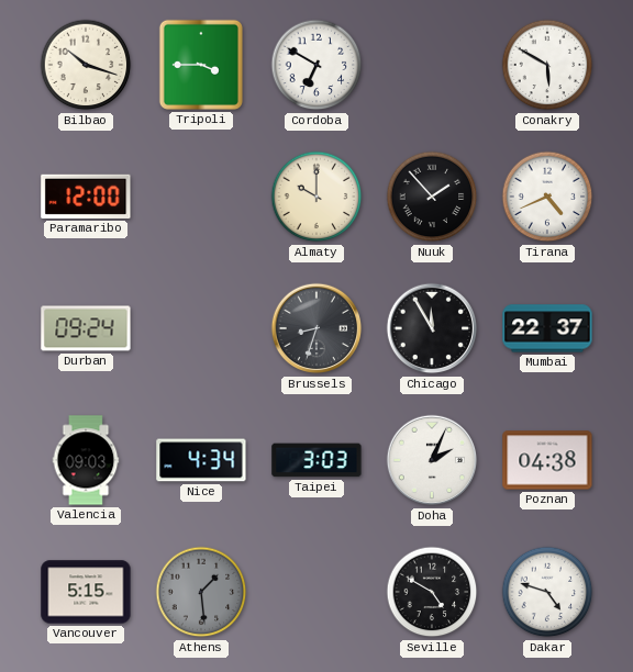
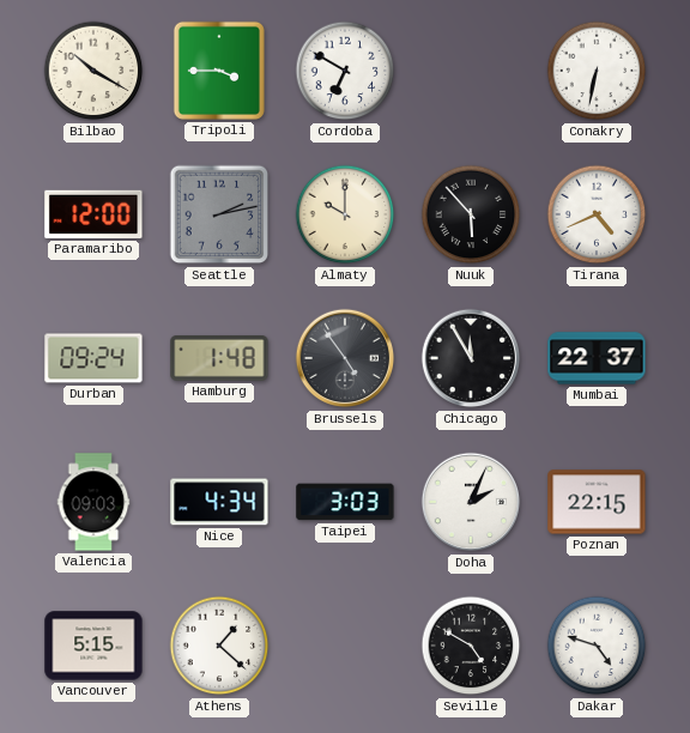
Bilbao: 10:18 -> 10:20
Conakry: 5:50 -> 6:32
Seattle: none -> 2:13
Nuuk: 1:53 -> 5:53
Hamburg: none -> 1:48
Brussels: 8:33 -> 4:54
Poznan: 04:38 -> 22:15
Athens: 1:29 -> 1:22
Athens dial: grey -> white
